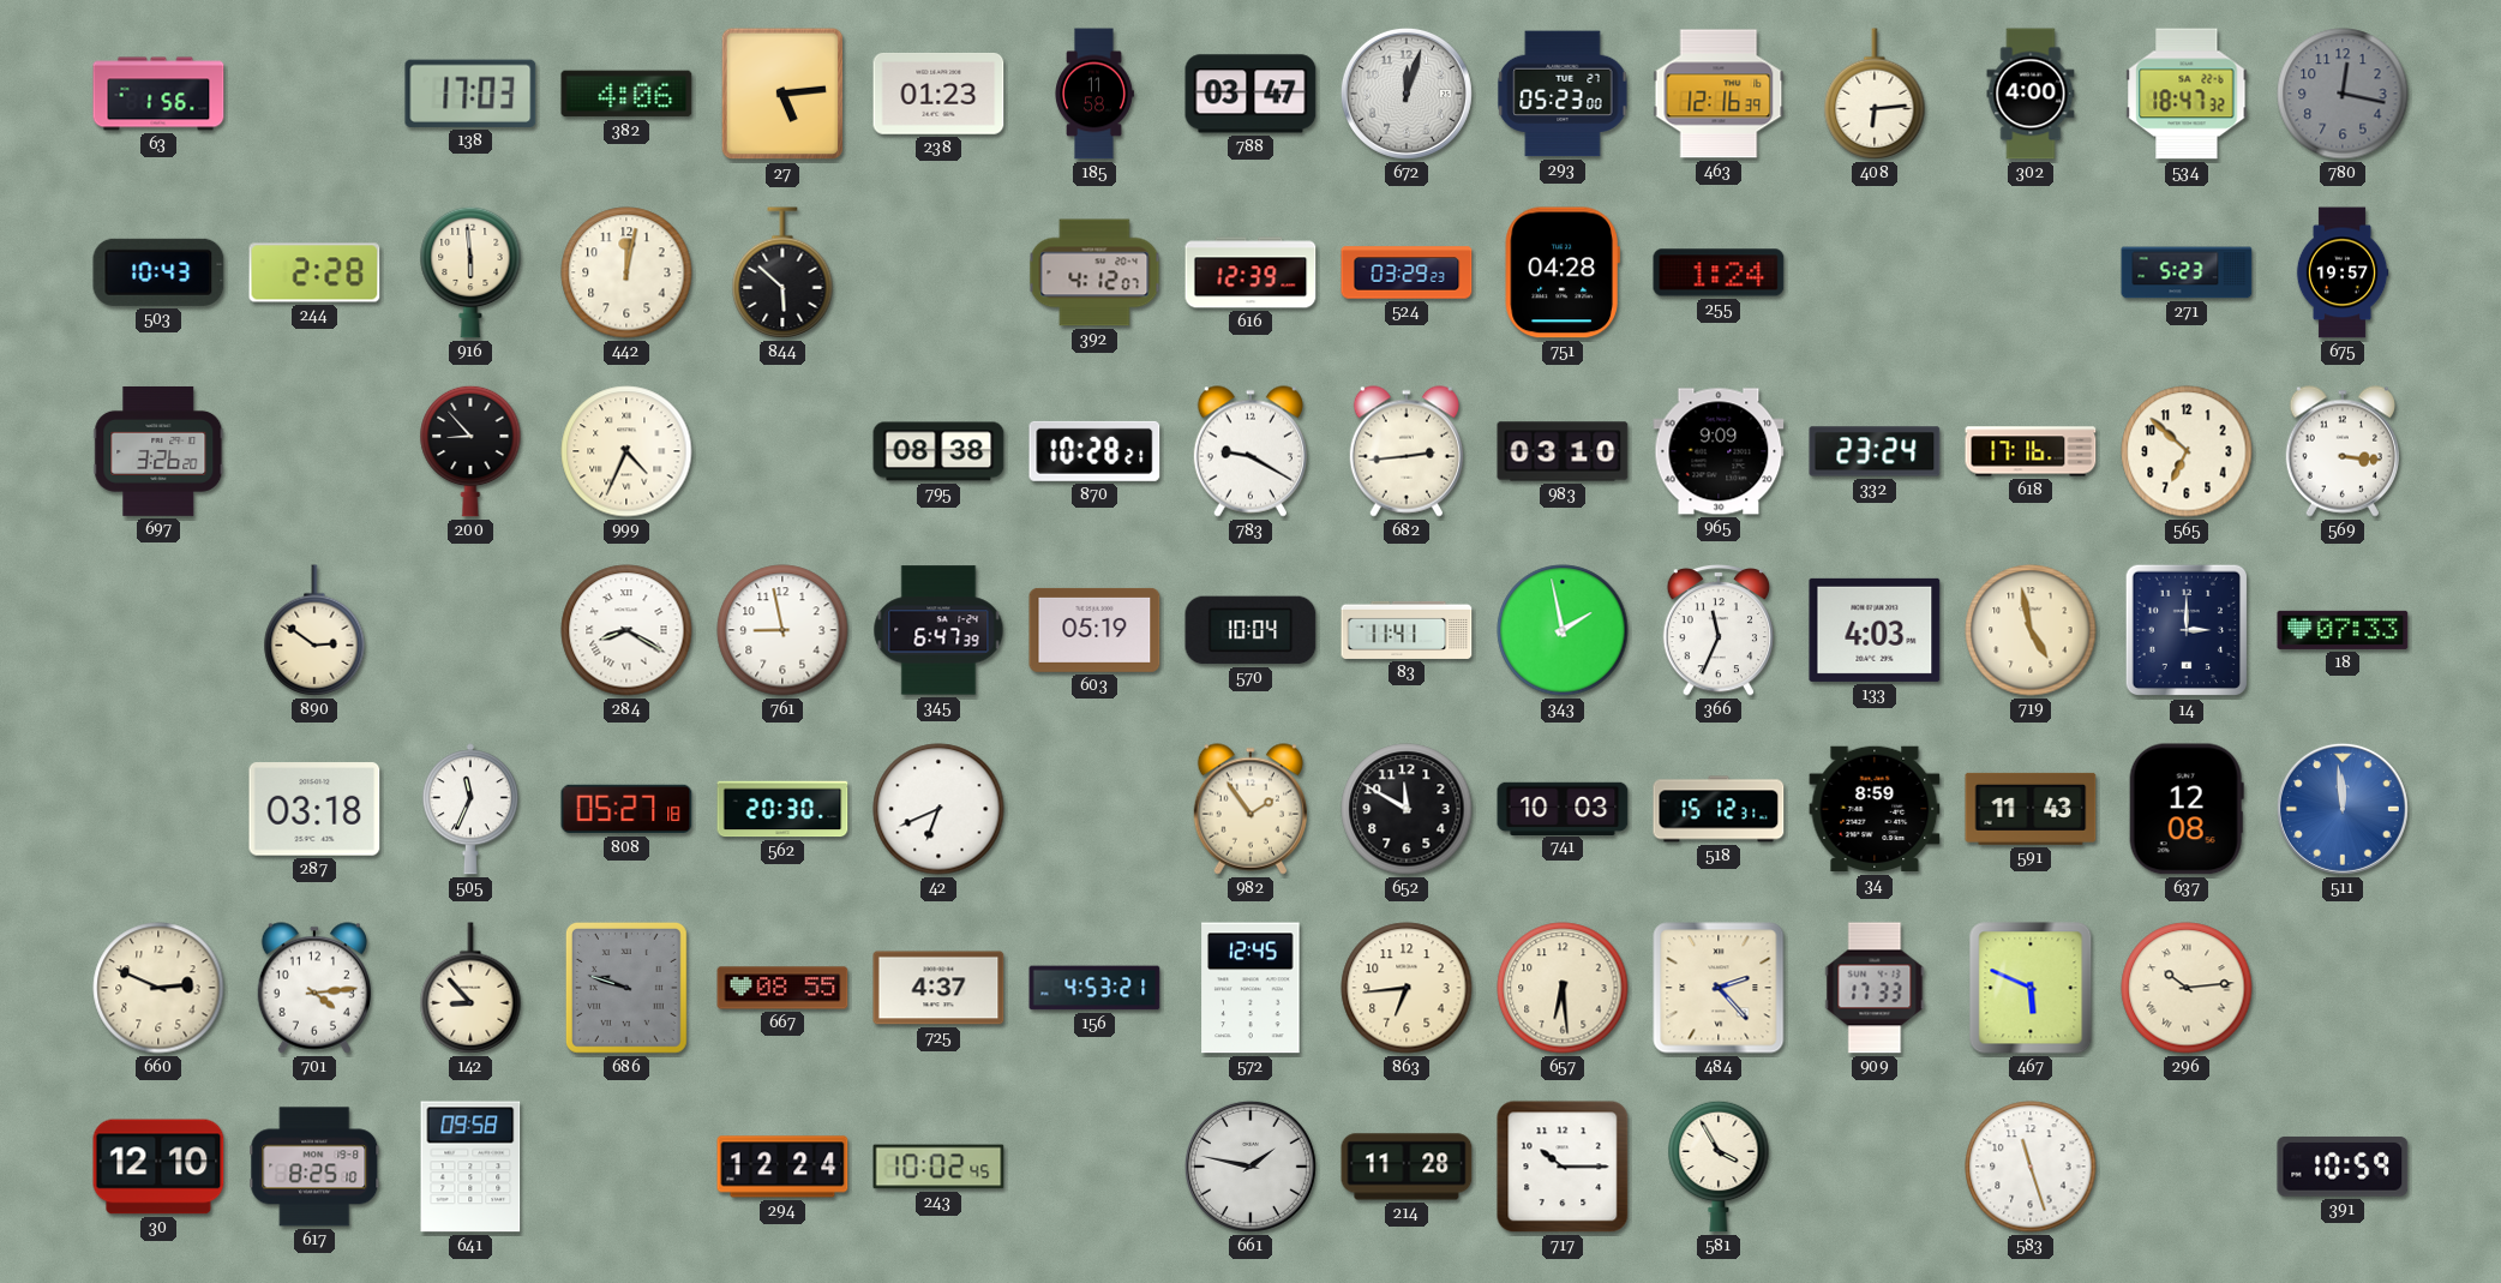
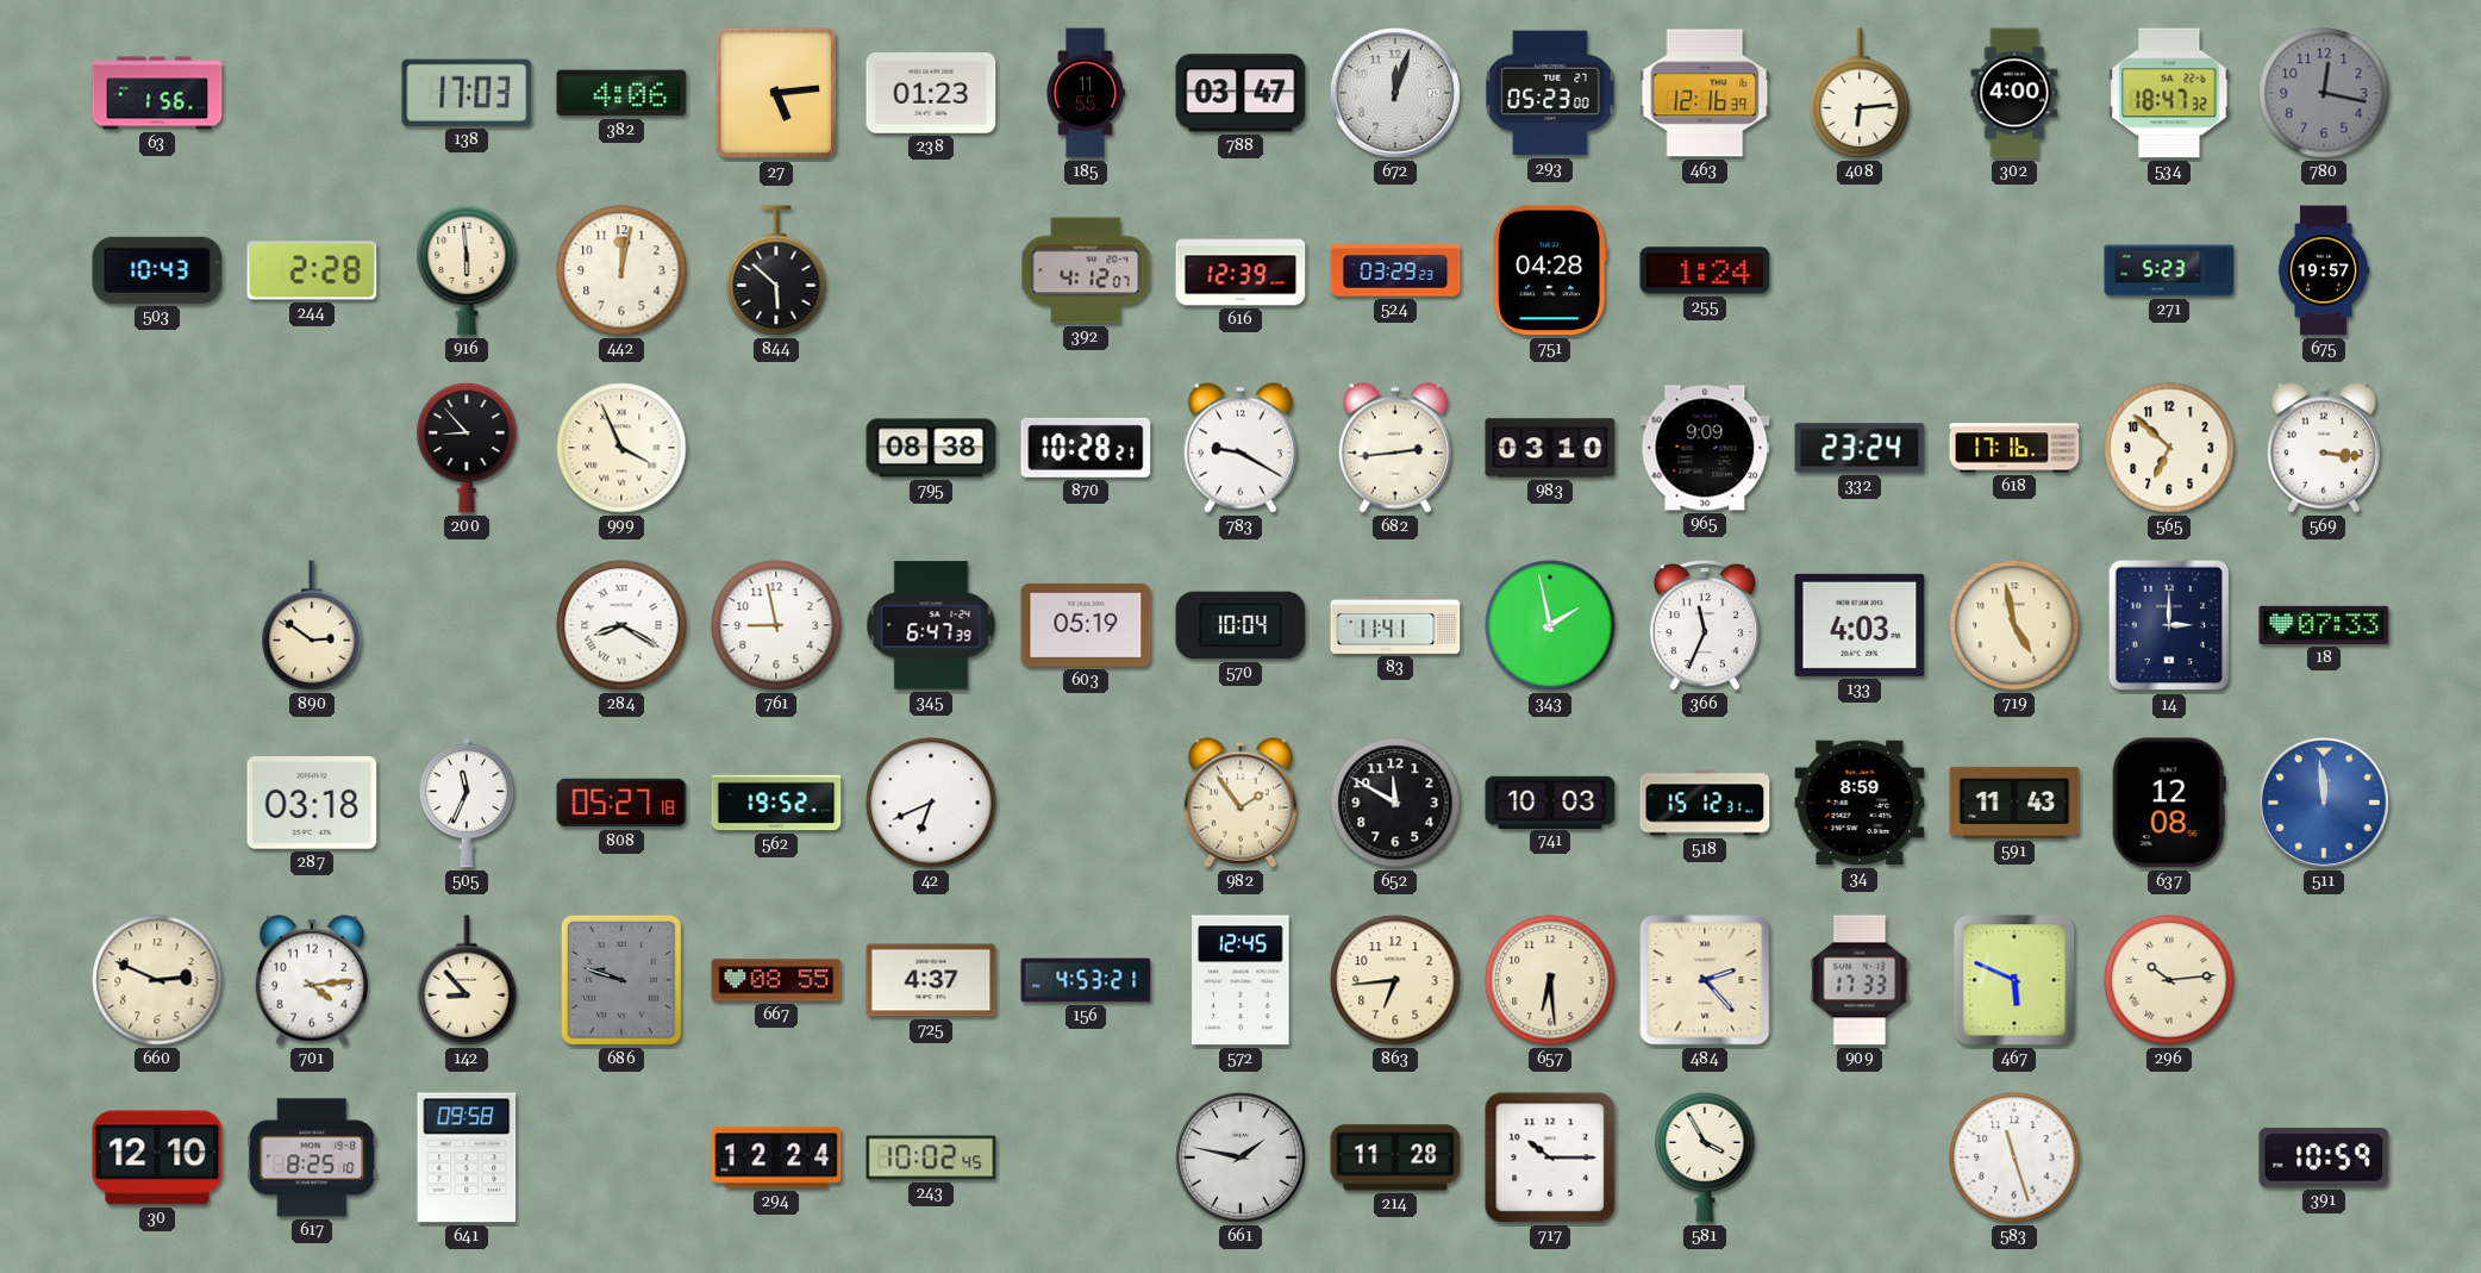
185: 11:58 -> 11:55
697: 3:26 -> none
999: 4:34 -> 3:56
562: 20:30 -> 19:52
